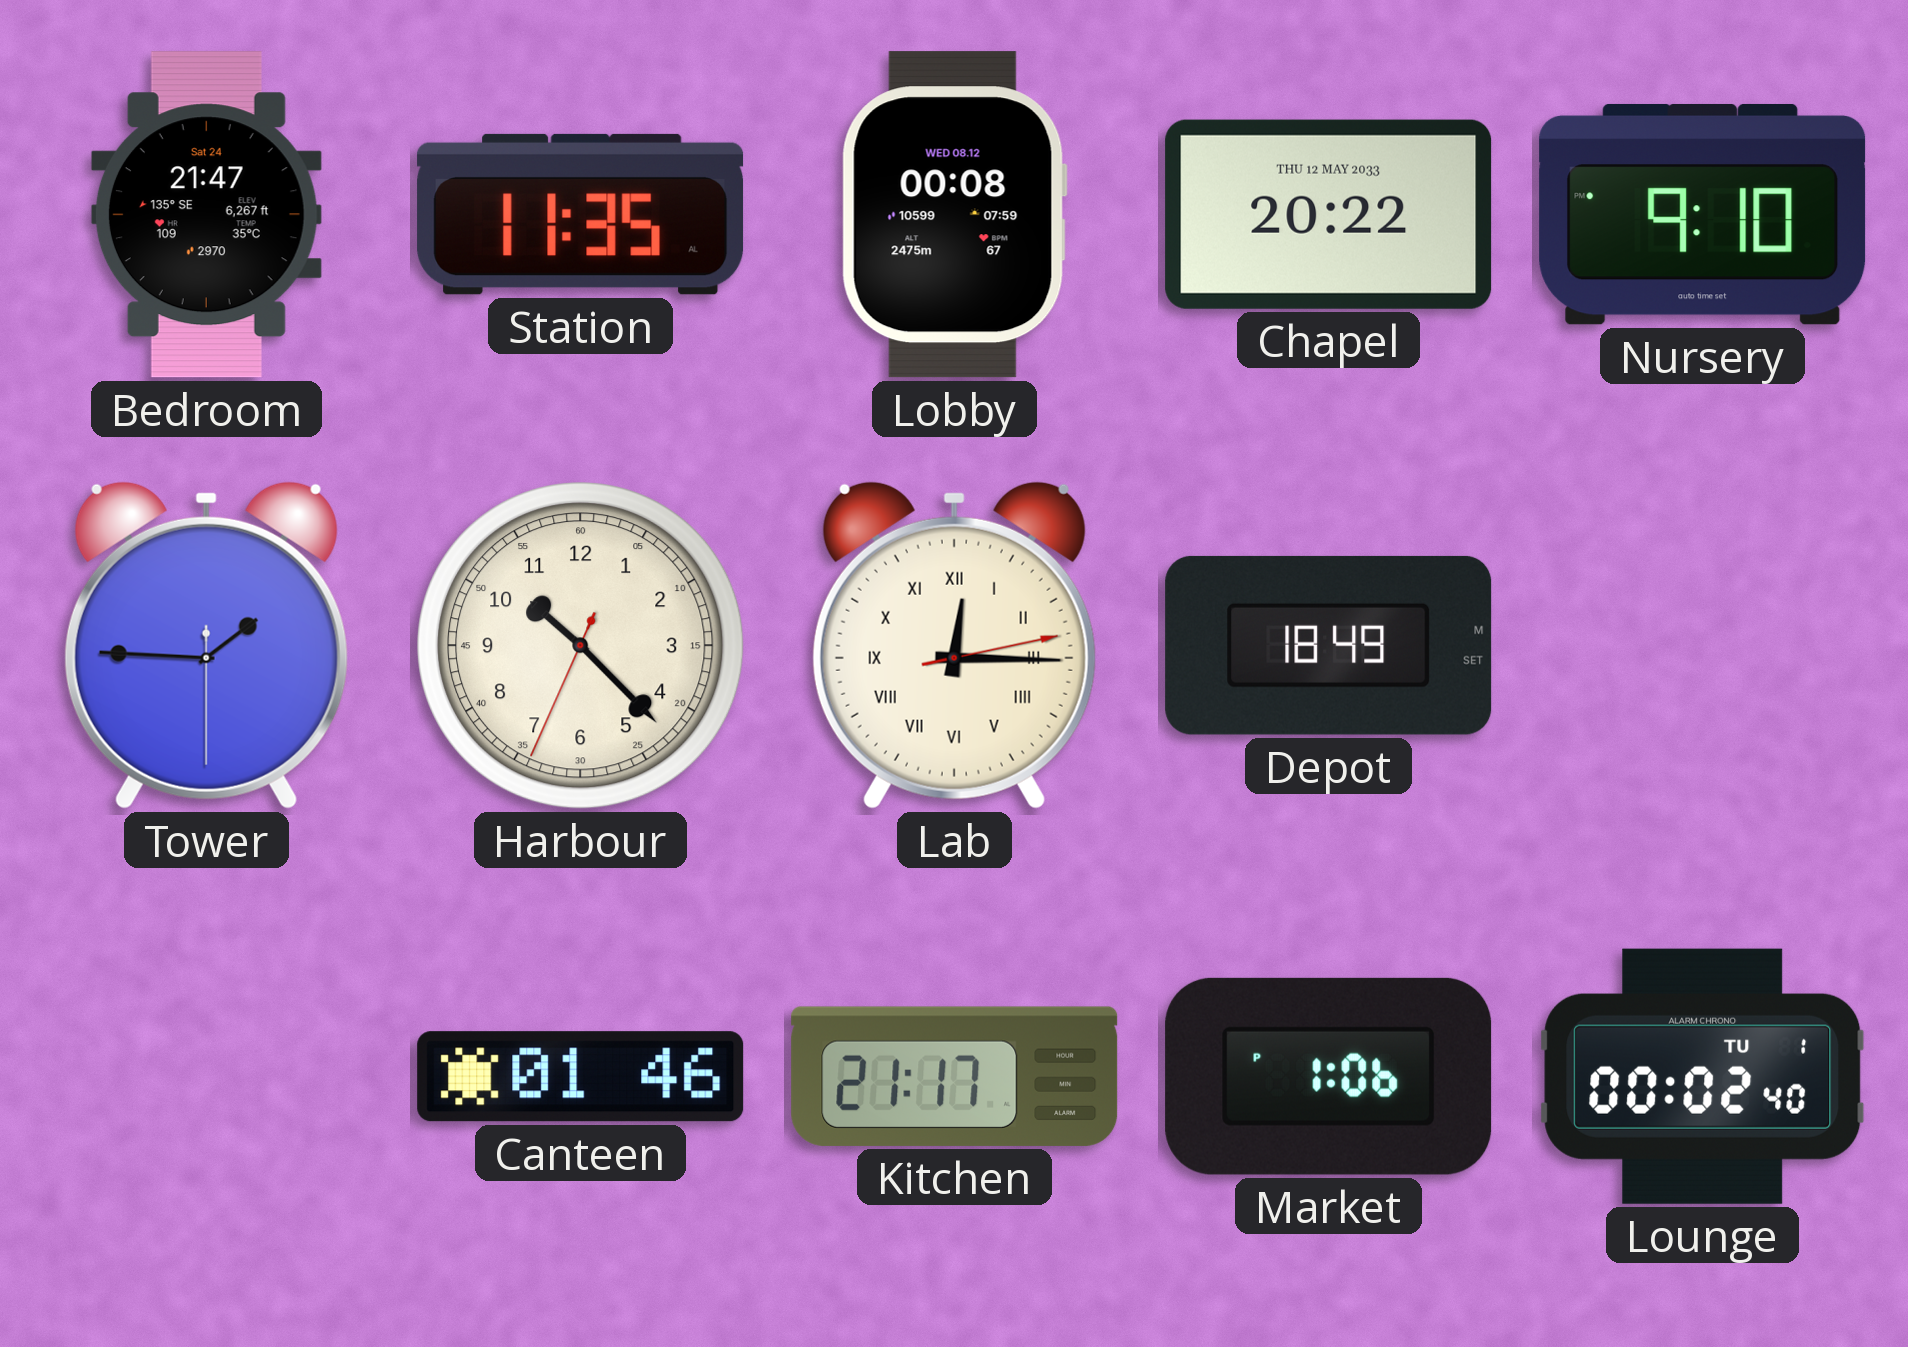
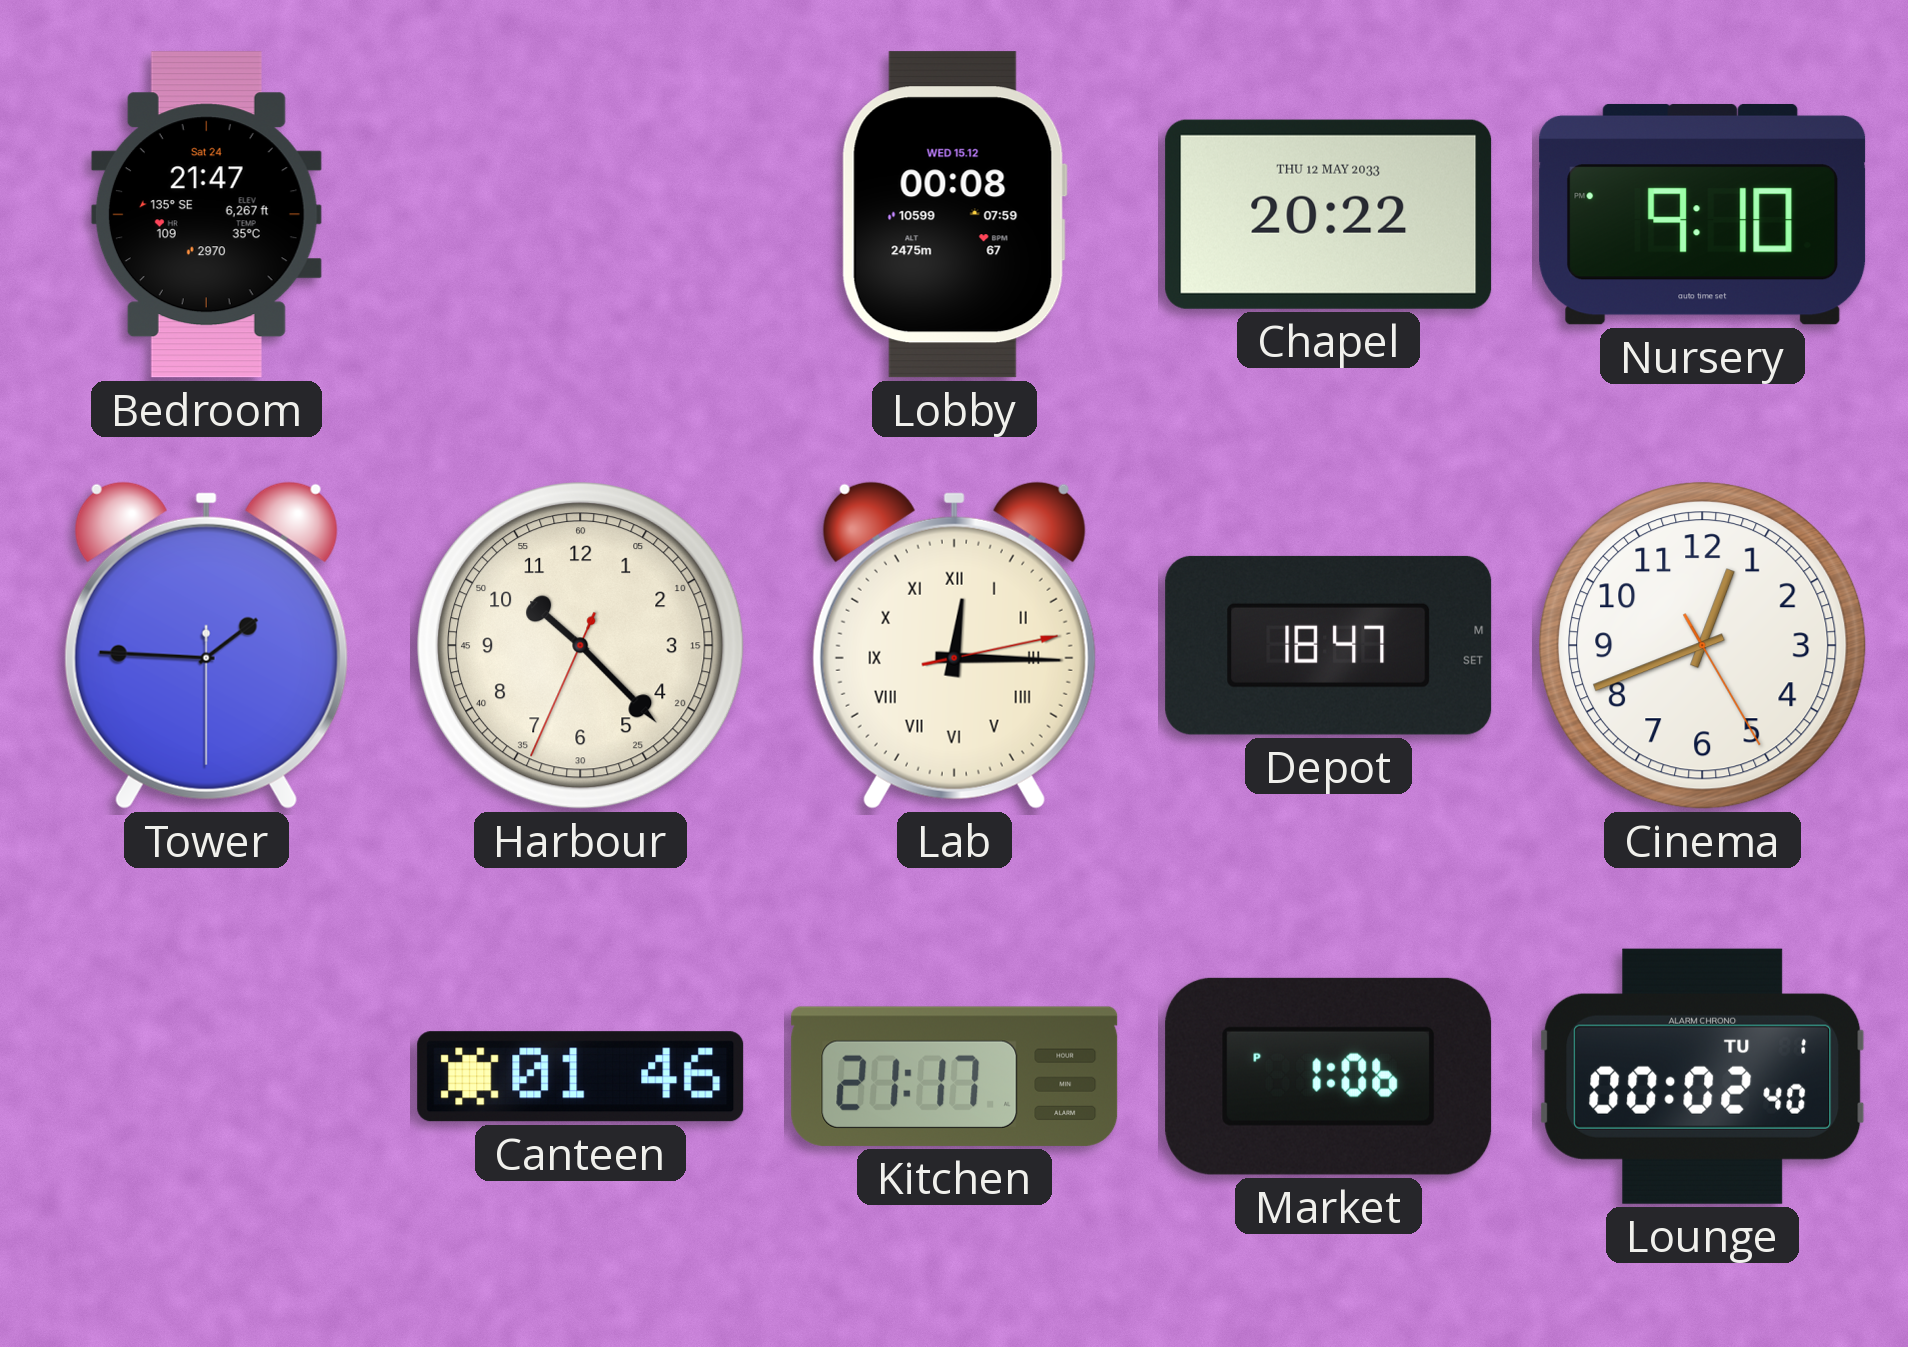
Station: 11:35 -> none
Lobby date: WED 08.12 -> WED 15.12
Depot: 18:49 -> 18:47
Cinema: none -> 12:41
